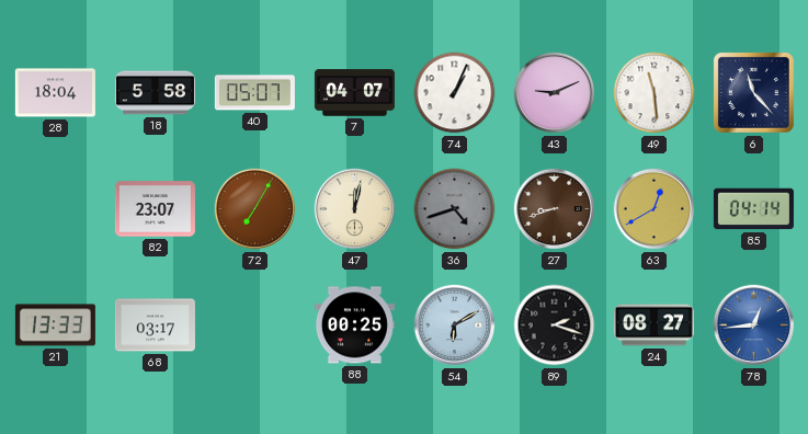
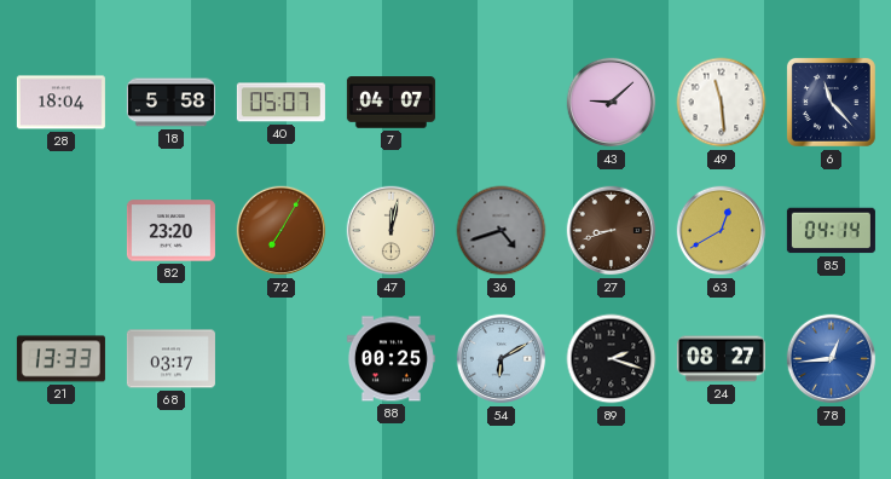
74: 1:04 -> none
43: 9:11 -> 9:08
82: 23:07 -> 23:20
